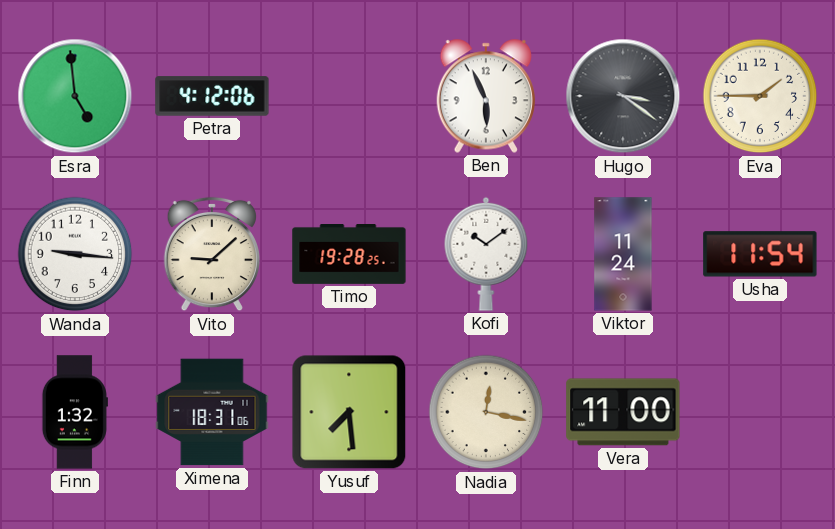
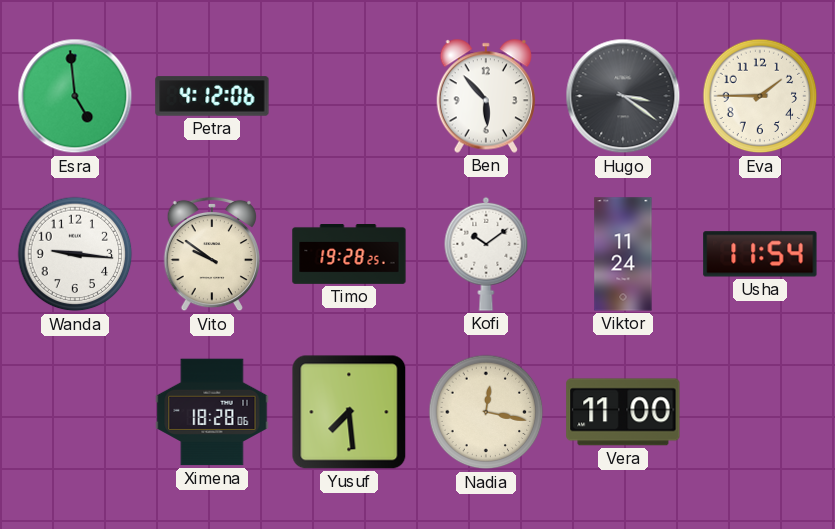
Ben: 5:56 -> 5:53
Vito: 9:08 -> 9:51
Finn: 1:32 -> none
Ximena: 18:31 -> 18:28
